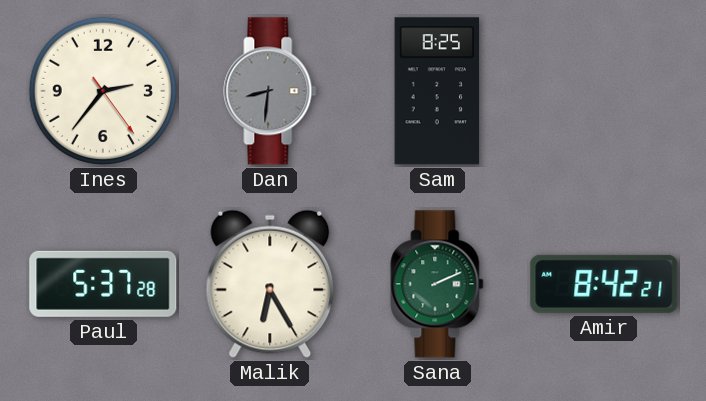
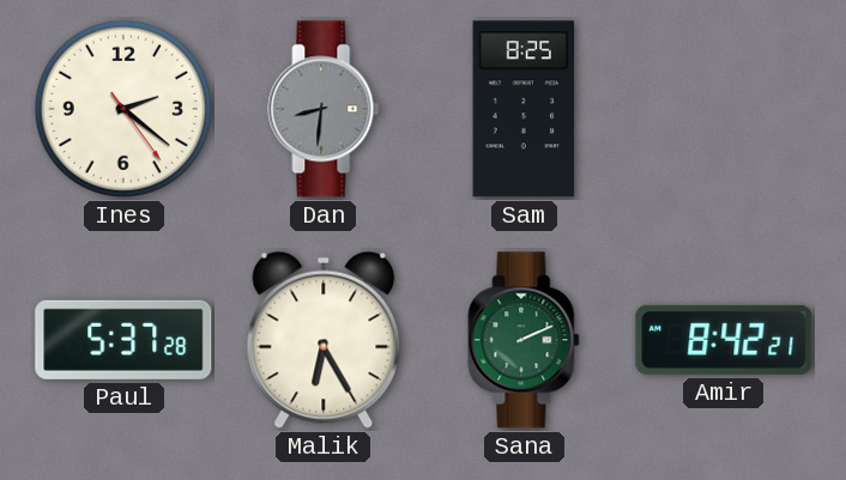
Ines: 2:36 -> 2:21
